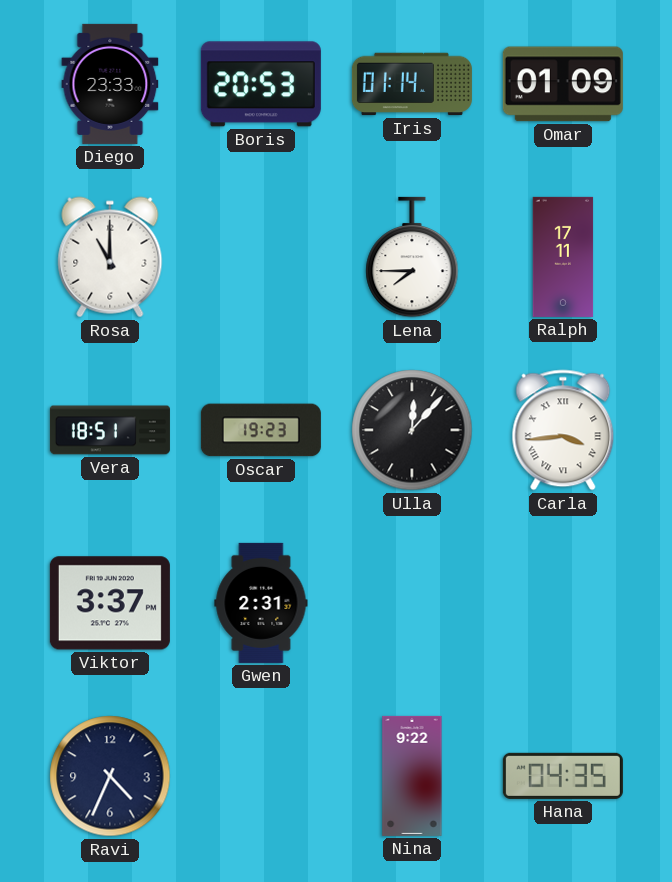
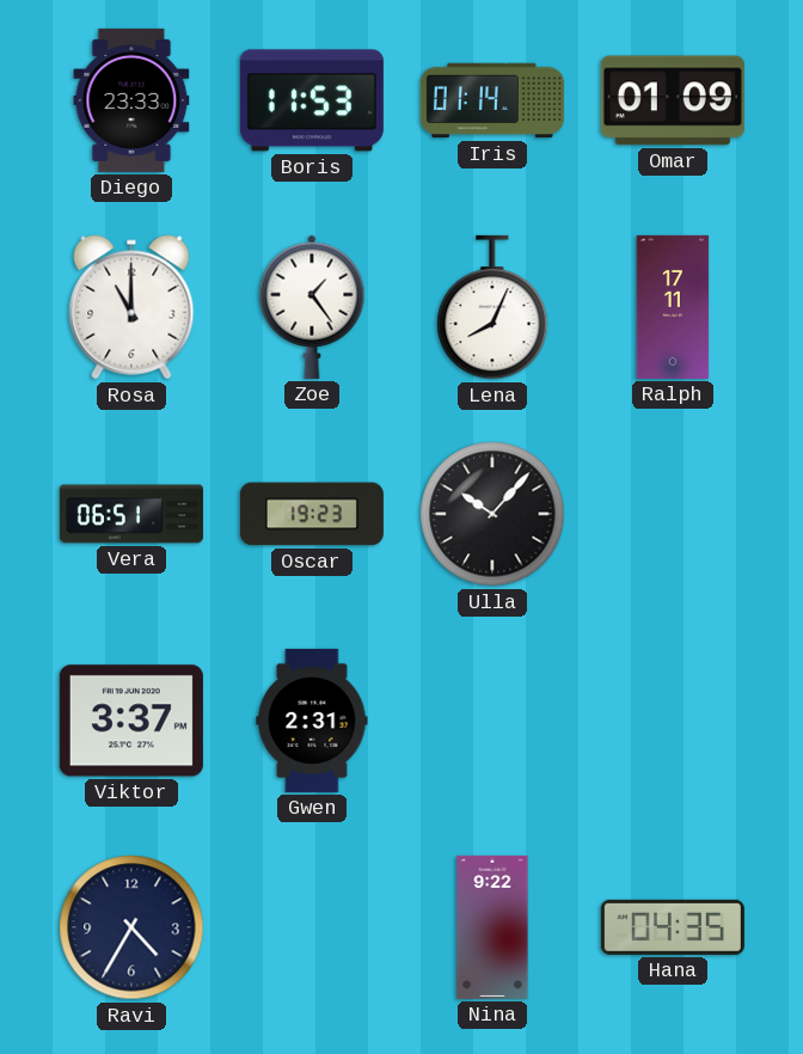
Boris: 20:53 -> 11:53
Zoe: none -> 1:24
Lena: 7:45 -> 8:04
Vera: 18:51 -> 06:51
Ulla: 12:07 -> 10:07
Carla: 3:44 -> none
Ravi: 4:34 -> 4:35
